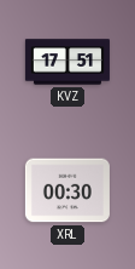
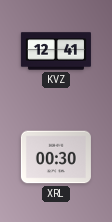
KVZ: 17:51 -> 12:41
